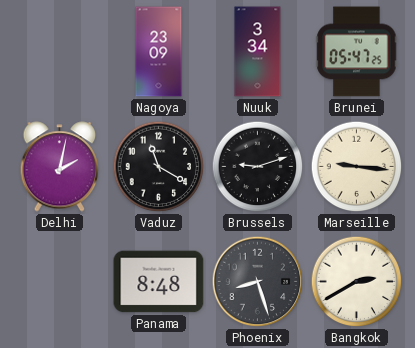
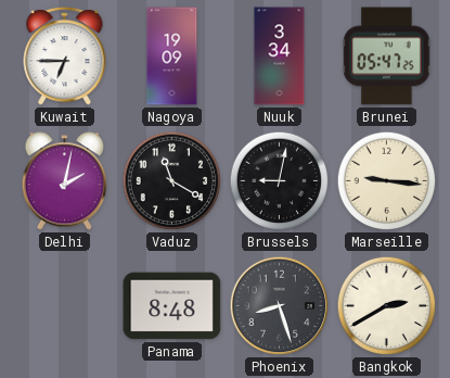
Kuwait: none -> 6:45
Nagoya: 23:09 -> 19:09
Brussels: 9:12 -> 9:02
